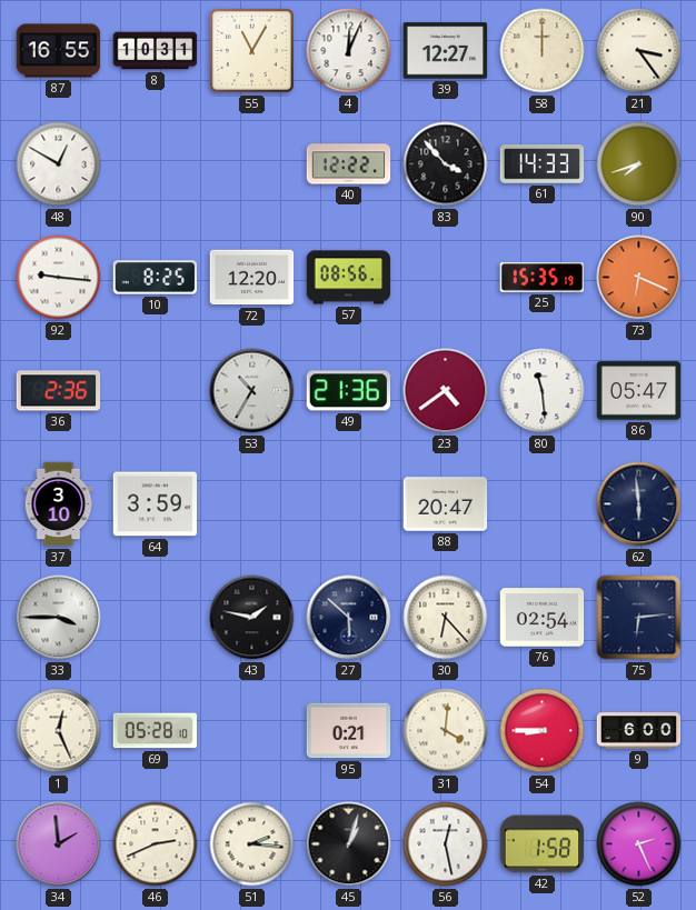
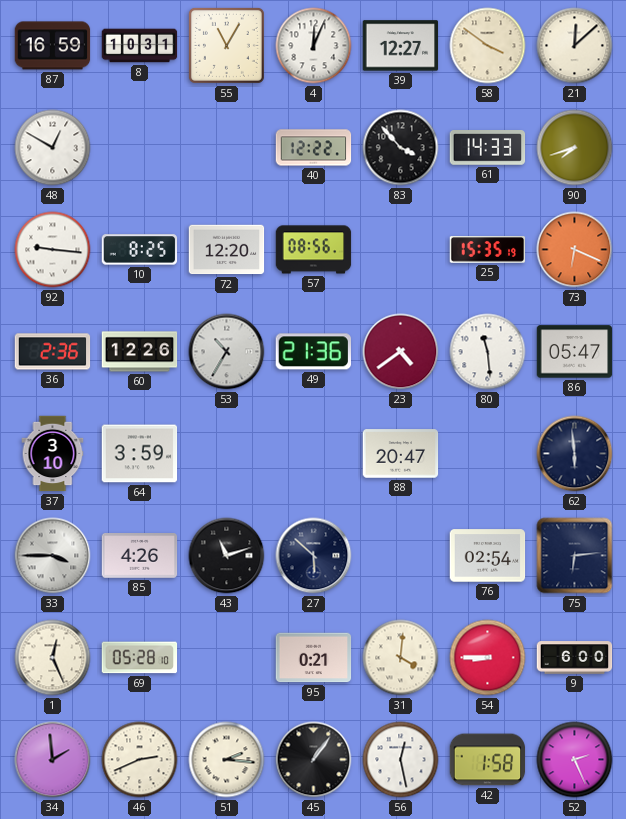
87: 16:55 -> 16:59
58: 12:00 -> 3:51
21: 3:24 -> 12:08
60: none -> 12:26
85: none -> 4:26
43: 1:47 -> 11:12
30: 6:23 -> none
45: 1:03 -> 1:06
